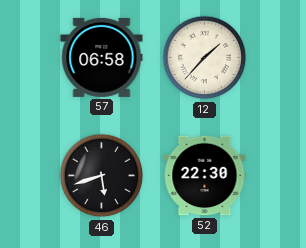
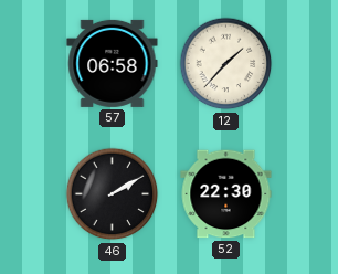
46: 5:42 -> 2:10
